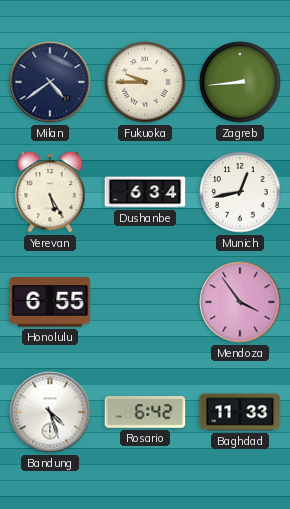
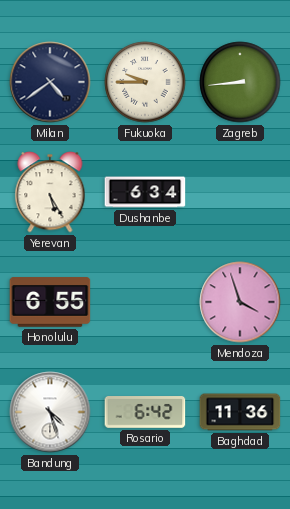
Munich: 12:43 -> none
Mendoza: 3:54 -> 3:57
Baghdad: 11:33 -> 11:36
